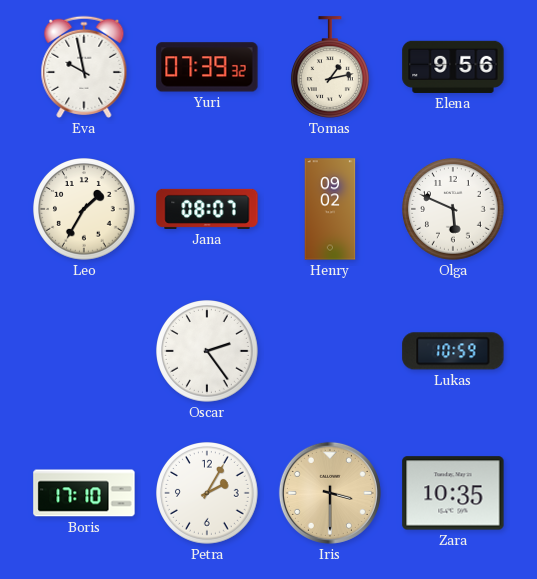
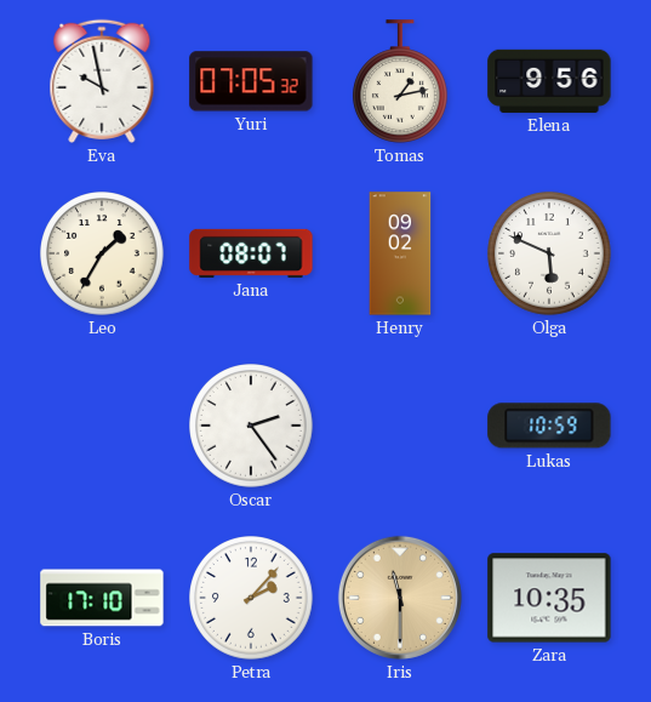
Yuri: 07:39 -> 07:05
Petra: 2:05 -> 2:07
Iris: 3:30 -> 11:30
